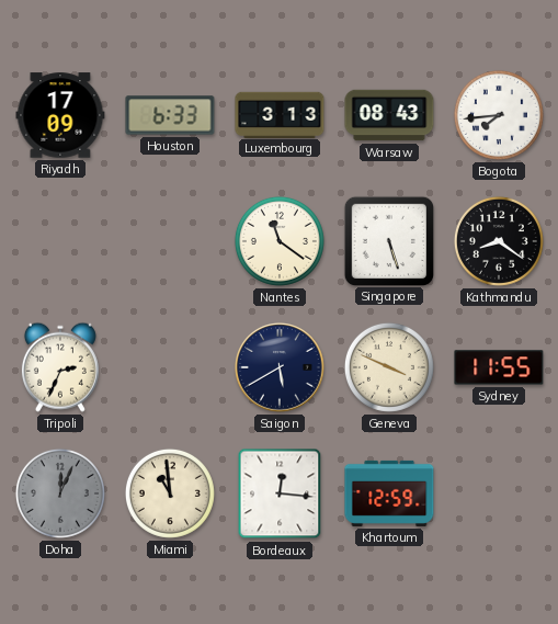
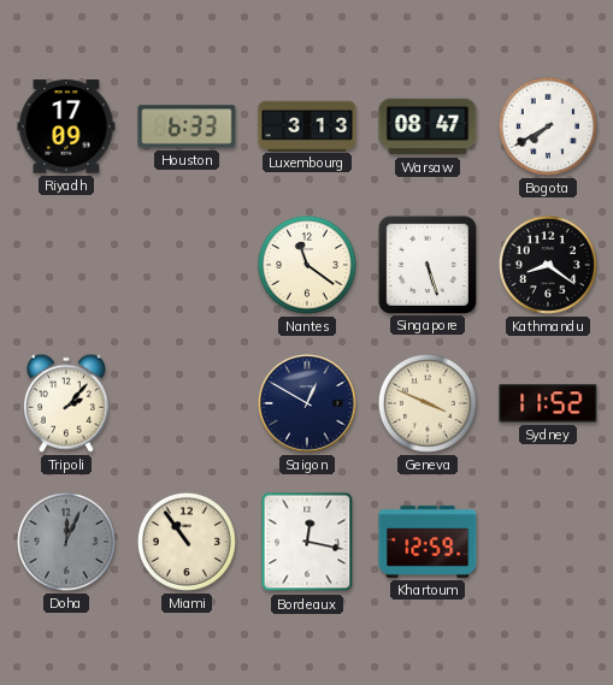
Warsaw: 08:43 -> 08:47
Bogota: 7:44 -> 7:40
Tripoli: 2:34 -> 2:07
Saigon: 5:40 -> 12:50
Sydney: 11:55 -> 11:52
Miami: 10:59 -> 10:54
Bordeaux: 12:16 -> 12:17
